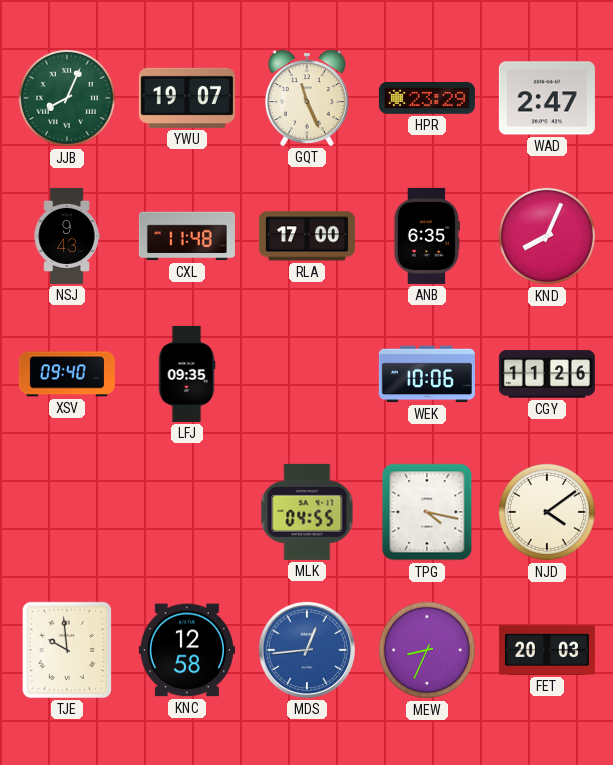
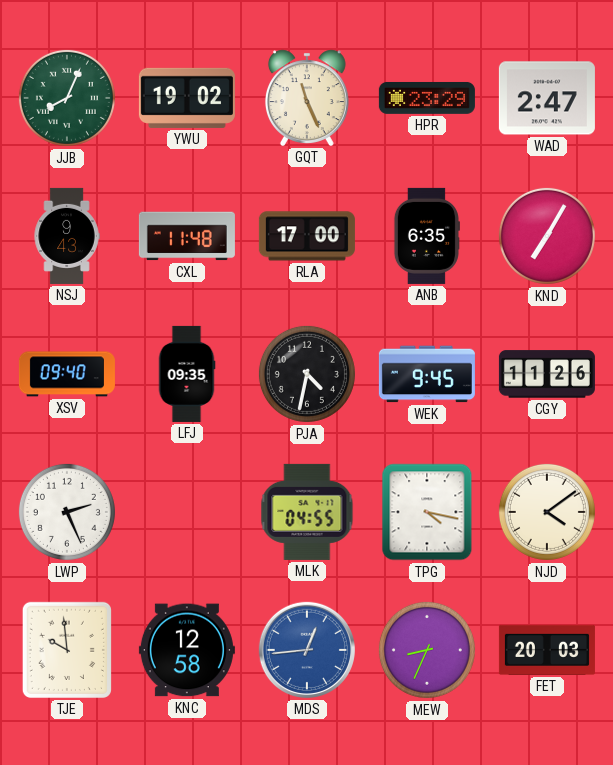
YWU: 19:07 -> 19:02
KND: 8:04 -> 7:05
PJA: none -> 4:32
WEK: 10:06 -> 9:45
LWP: none -> 2:26
